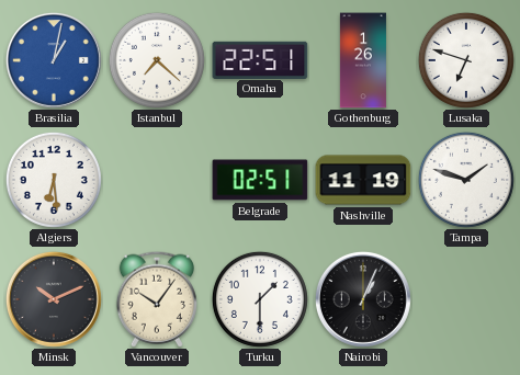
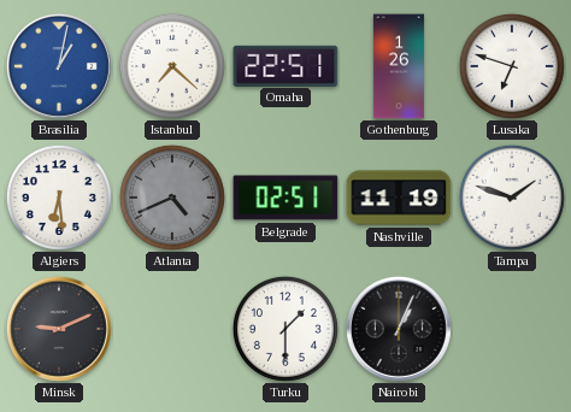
Atlanta: none -> 4:41
Minsk: 10:11 -> 9:11
Vancouver: 10:06 -> none
